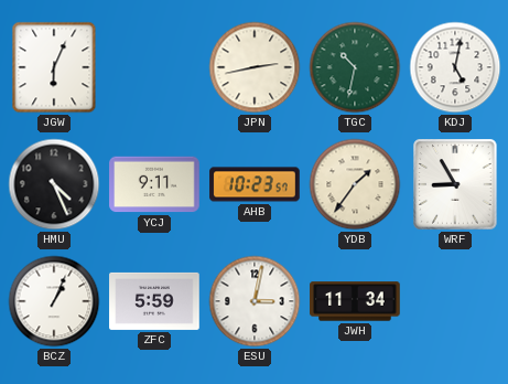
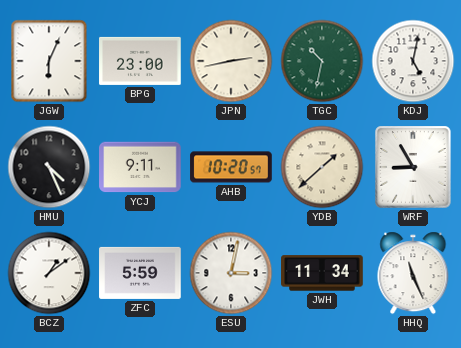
BPG: none -> 23:00
AHB: 10:23 -> 10:20
YDB: 1:36 -> 1:38
BCZ: 1:04 -> 1:09
HHQ: none -> 11:26
